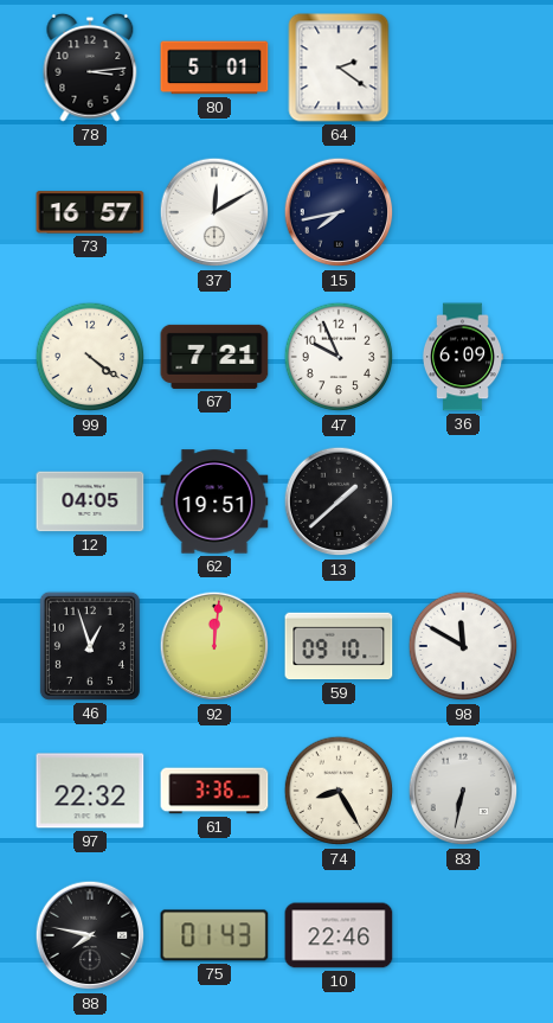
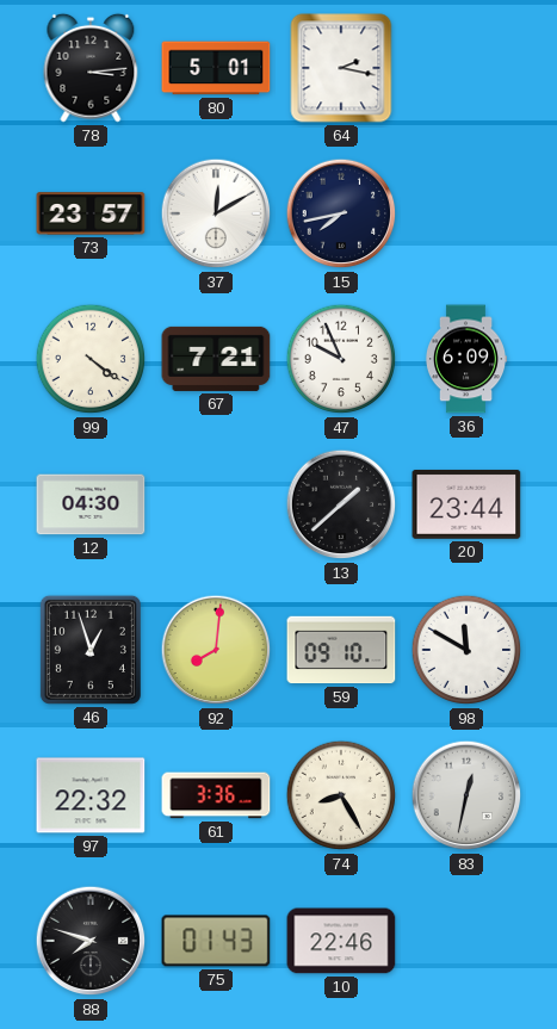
64: 2:21 -> 2:17
73: 16:57 -> 23:57
12: 04:05 -> 04:30
62: 19:51 -> none
20: none -> 23:44
92: 12:01 -> 8:01
83: 6:32 -> 12:32
88: 7:47 -> 7:48
